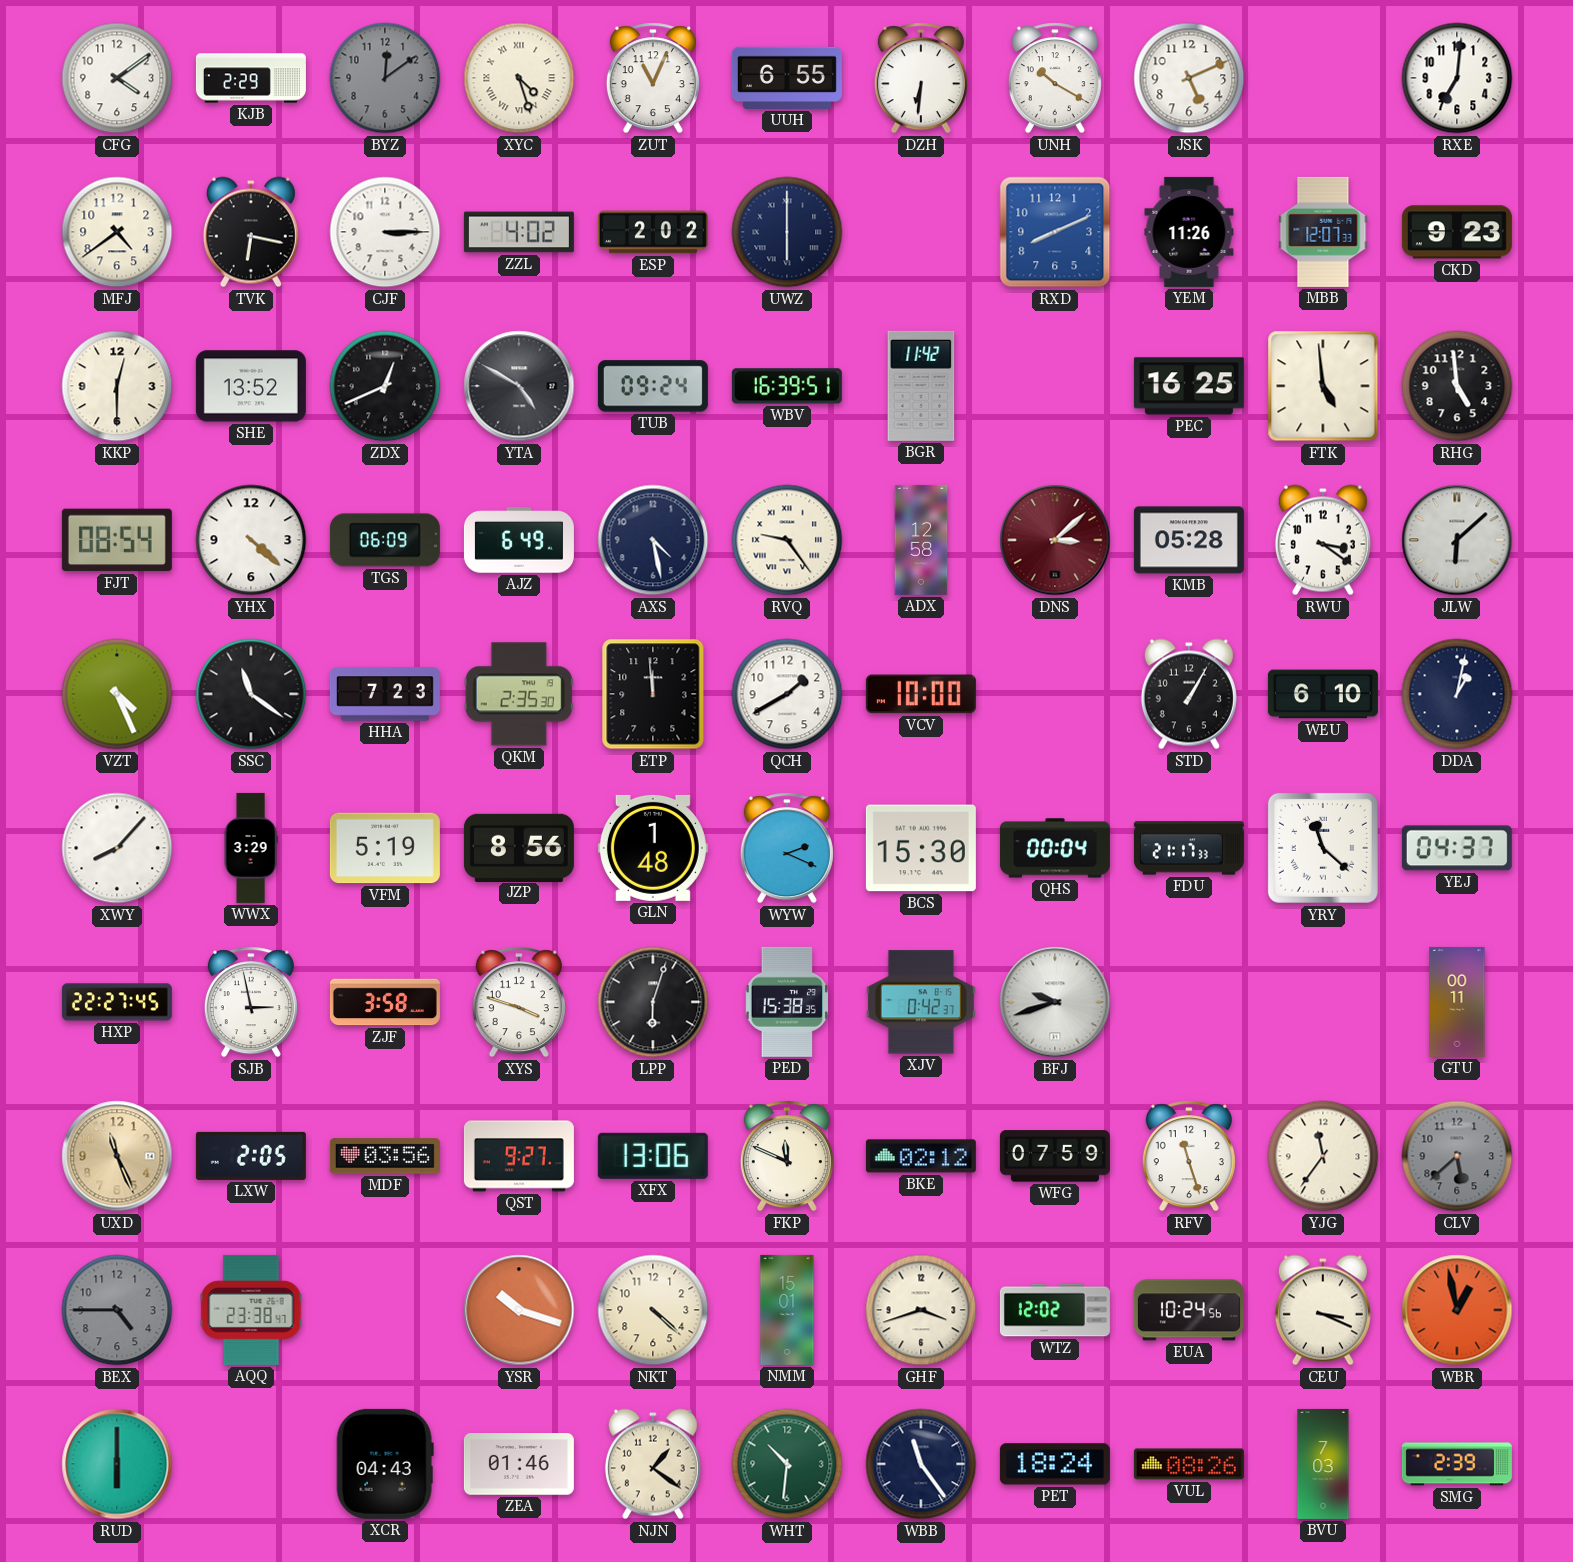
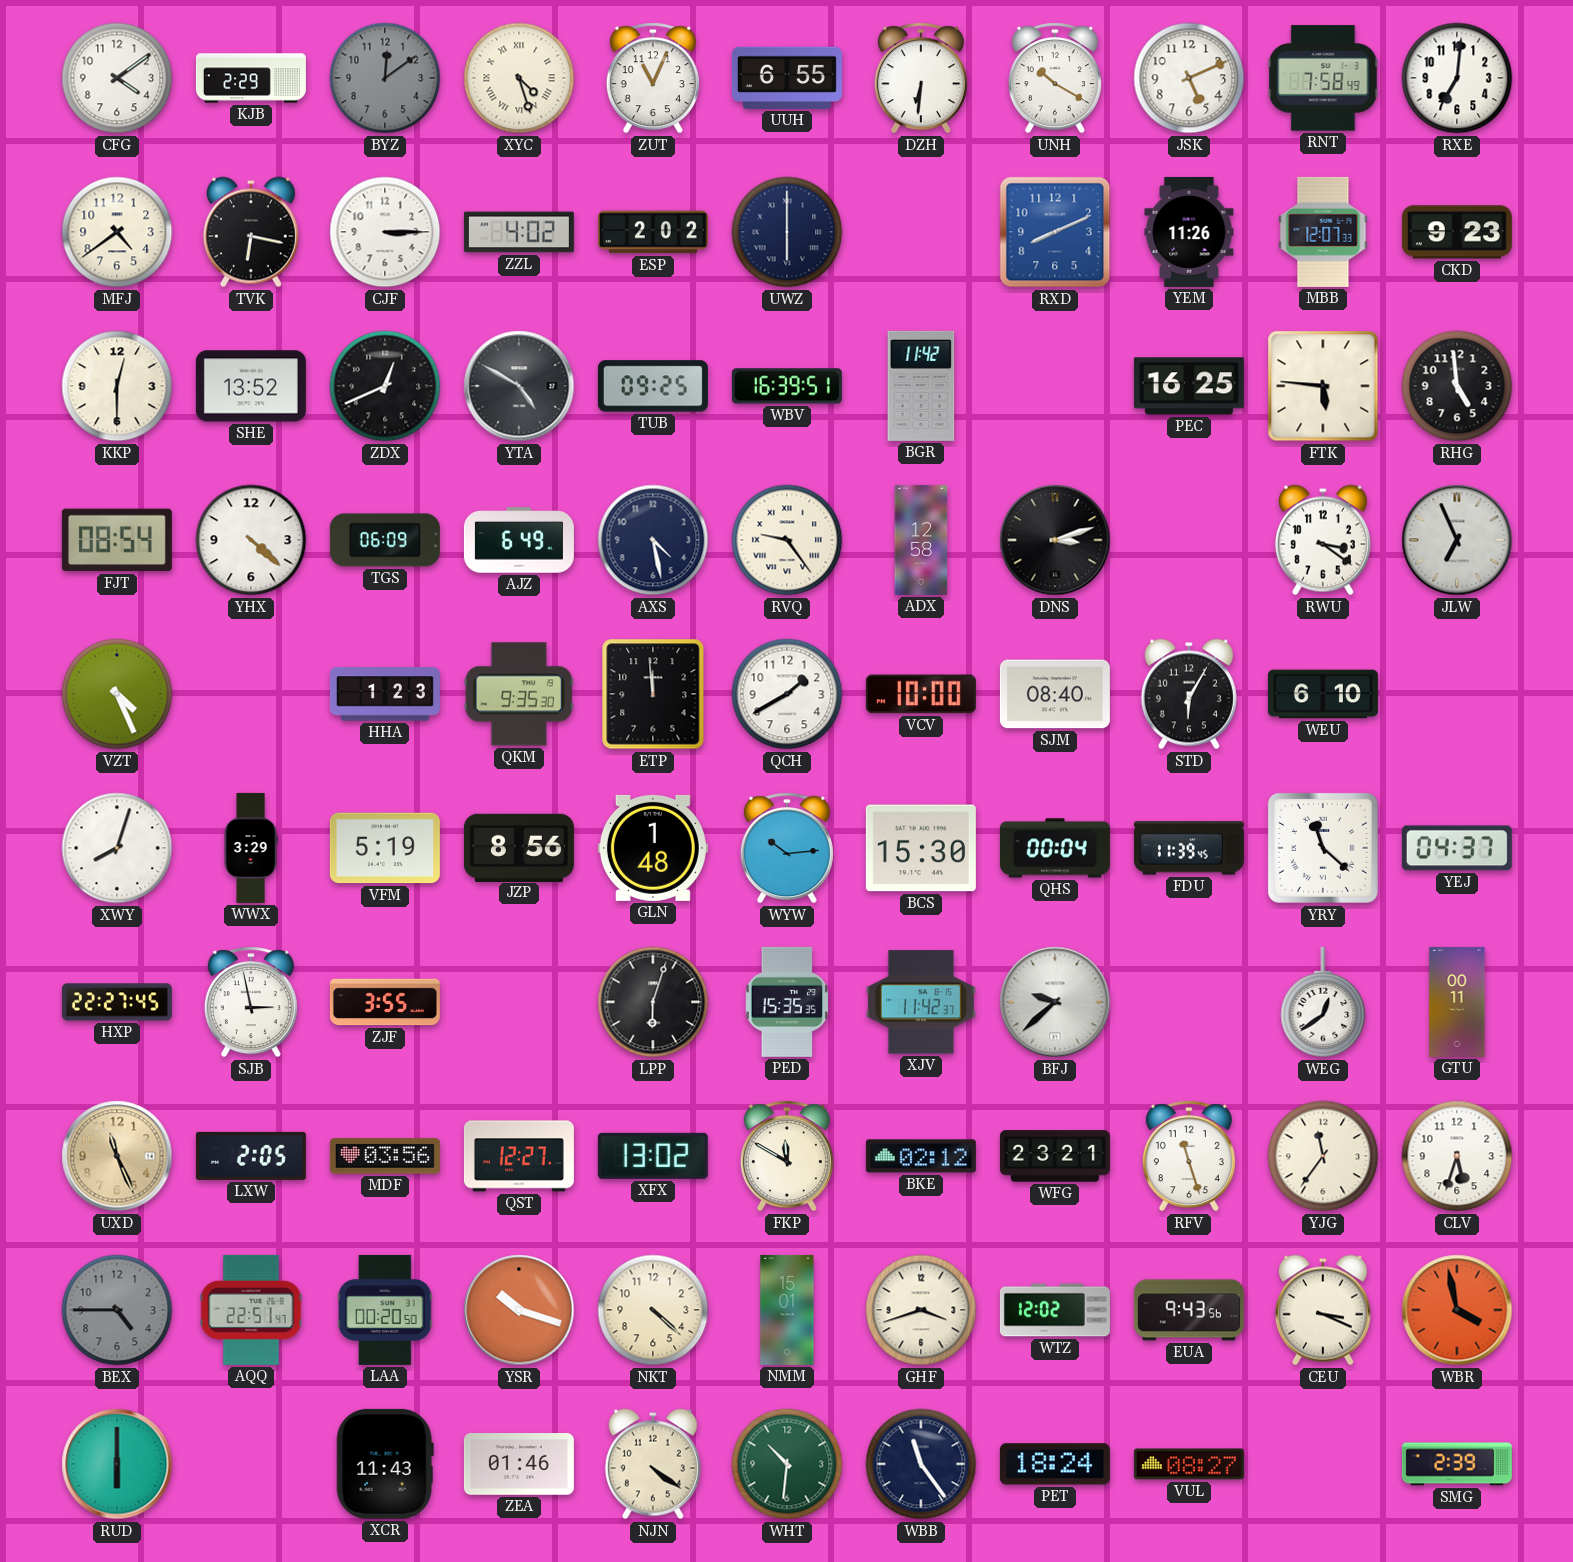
RNT: none -> 7:58
TUB: 09:24 -> 09:25
FTK: 4:59 -> 5:46
DNS: 3:08 -> 3:12
DNS dial: burgundy -> black
KMB: 05:28 -> none
JLW: 6:08 -> 6:56
SSC: 11:21 -> none
HHA: 7:23 -> 1:23
QKM: 2:35 -> 9:35
SJM: none -> 08:40
STD: 1:05 -> 6:05
DDA: 1:02 -> none
XWY: 8:07 -> 8:03
WYW: 2:19 -> 10:14
FDU: 21:17 -> 11:39
ZJF: 3:58 -> 3:55
XYS: 3:48 -> none
PED: 15:38 -> 15:35
XJV: 0:42 -> 11:42
BFJ: 9:42 -> 9:38
WEG: none -> 12:39
QST: 9:27 -> 12:27
XFX: 13:06 -> 13:02
FKP: 11:49 -> 11:50
WFG: 07:59 -> 23:21
CLV: 5:38 -> 5:33
CLV dial: grey -> white
AQQ: 23:38 -> 22:51
LAA: none -> 00:20
EUA: 10:24 -> 9:43
WBR: 12:58 -> 3:58
XCR: 04:43 -> 11:43
NJN: 1:21 -> 4:21
VUL: 08:26 -> 08:27
BVU: 7:03 -> none
